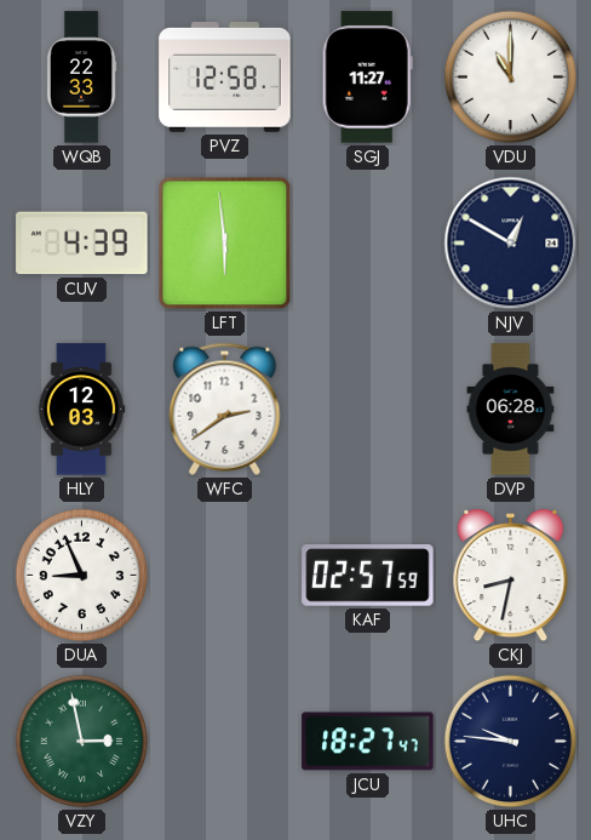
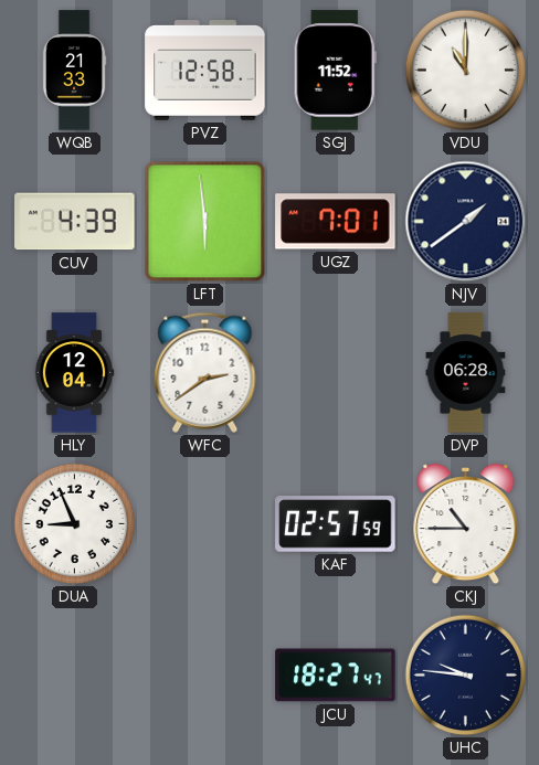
WQB: 22:33 -> 21:33
SGJ: 11:27 -> 11:52
UGZ: none -> 7:01
NJV: 12:50 -> 1:39
HLY: 12:03 -> 12:04
CKJ: 8:32 -> 10:45
VZY: 2:58 -> none
